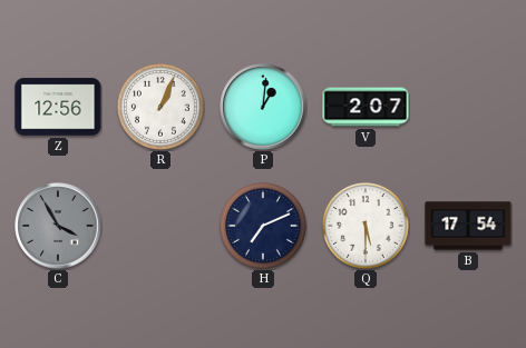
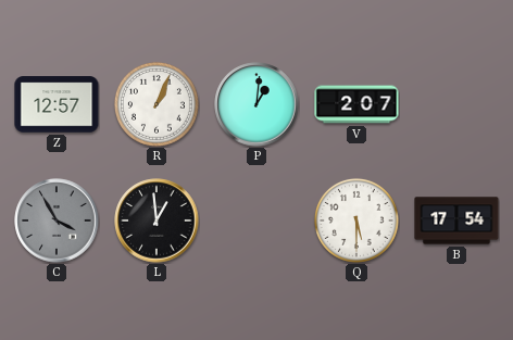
Z: 12:56 -> 12:57
L: none -> 12:59
H: 7:11 -> none
